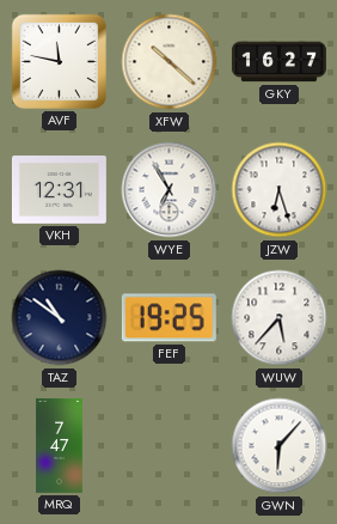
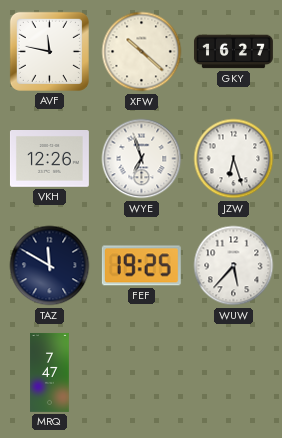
VKH: 12:31 -> 12:26
WYE: 6:55 -> 6:57
TAZ: 10:51 -> 11:50
GWN: 6:07 -> none
